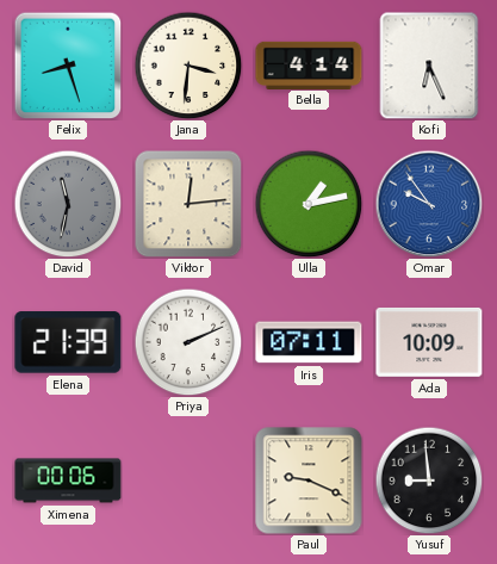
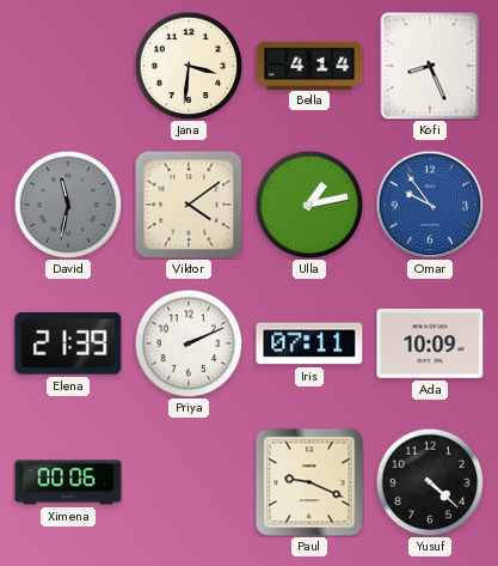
Felix: 8:27 -> none
Kofi: 6:26 -> 8:26
Viktor: 12:14 -> 4:09
Yusuf: 8:59 -> 4:22
